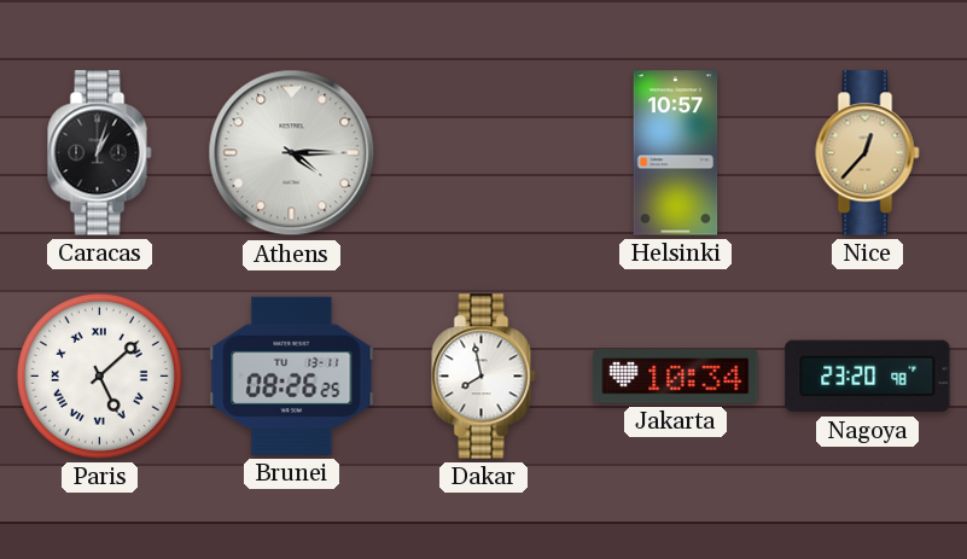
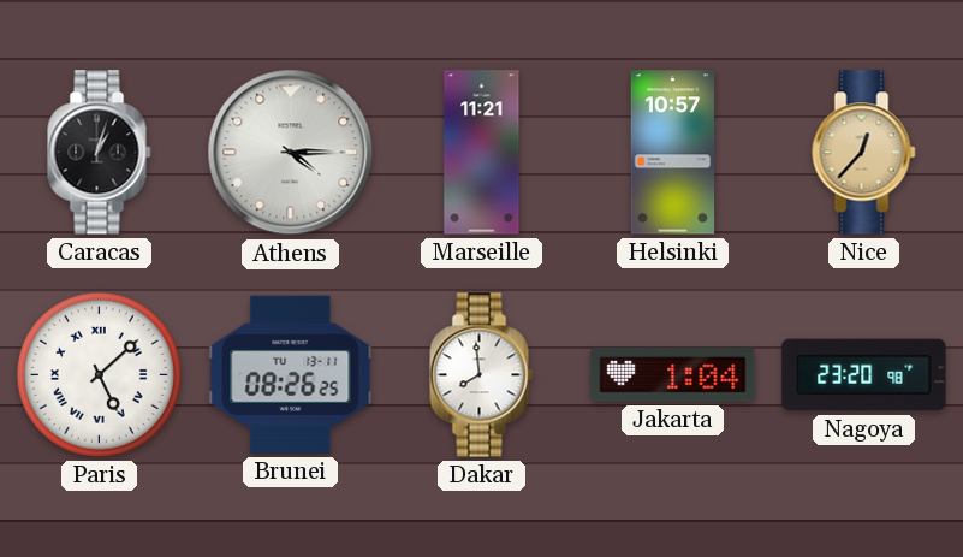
Marseille: none -> 11:21
Dakar: 7:58 -> 7:59
Jakarta: 10:34 -> 1:04
